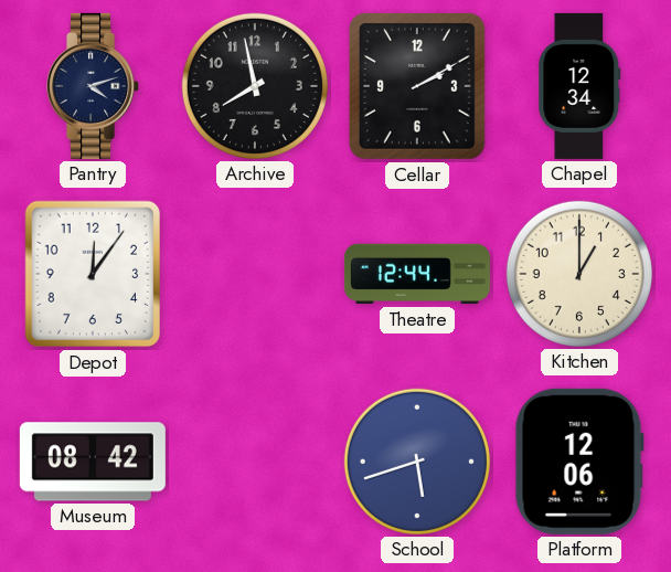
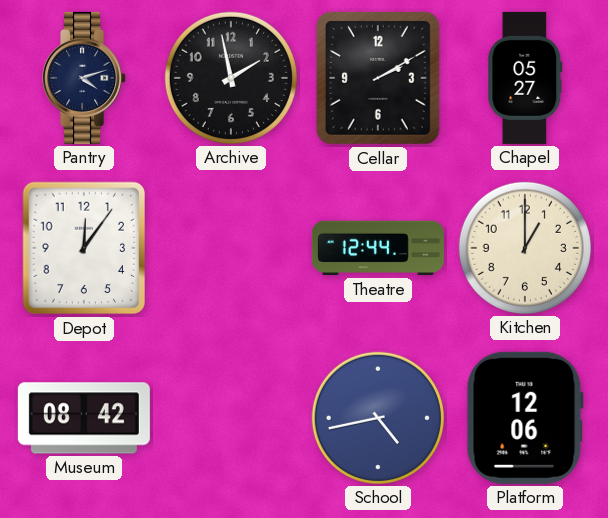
Archive: 7:58 -> 1:58
Chapel: 12:34 -> 05:27
School: 5:42 -> 4:43
